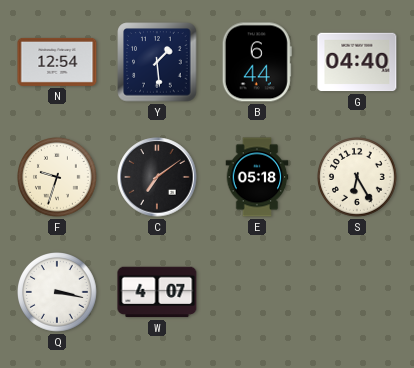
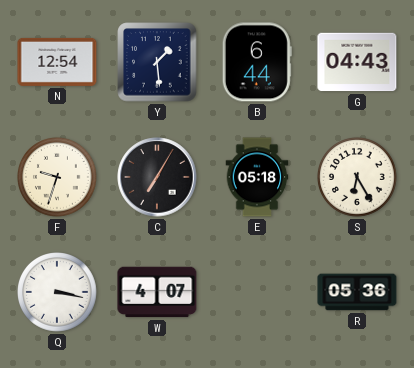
G: 04:40 -> 04:43
C: 7:09 -> 7:05
R: none -> 05:36
